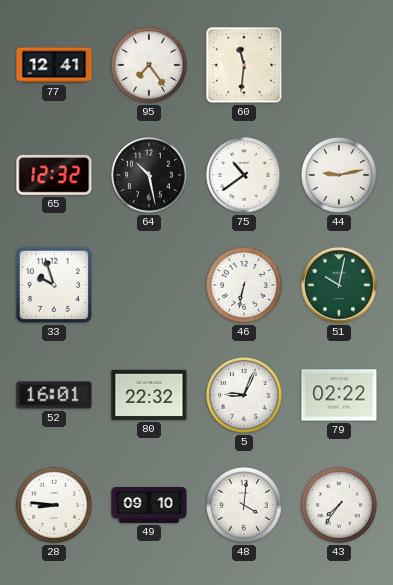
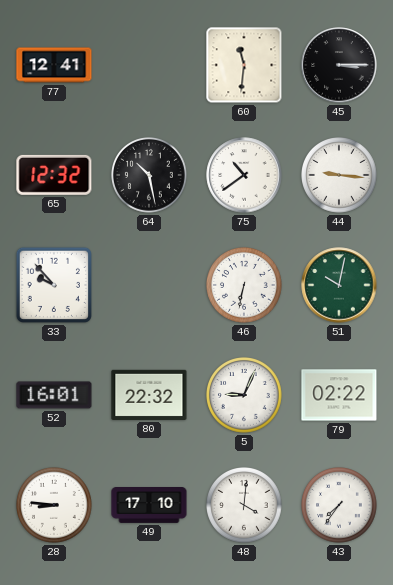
95: 7:24 -> none
45: none -> 3:15
44: 9:13 -> 9:16
33: 9:57 -> 9:53
49: 09:10 -> 17:10
